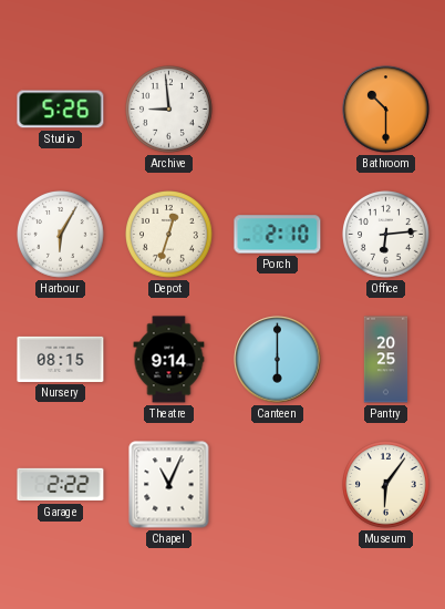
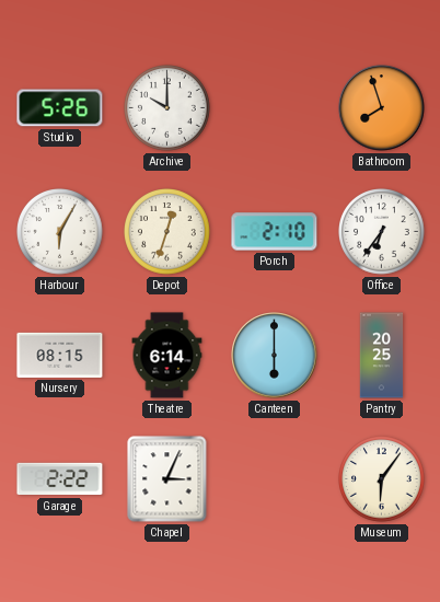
Archive: 8:59 -> 10:00
Bathroom: 10:30 -> 7:57
Office: 6:14 -> 6:36
Theatre: 9:14 -> 6:14
Chapel: 11:04 -> 3:04
